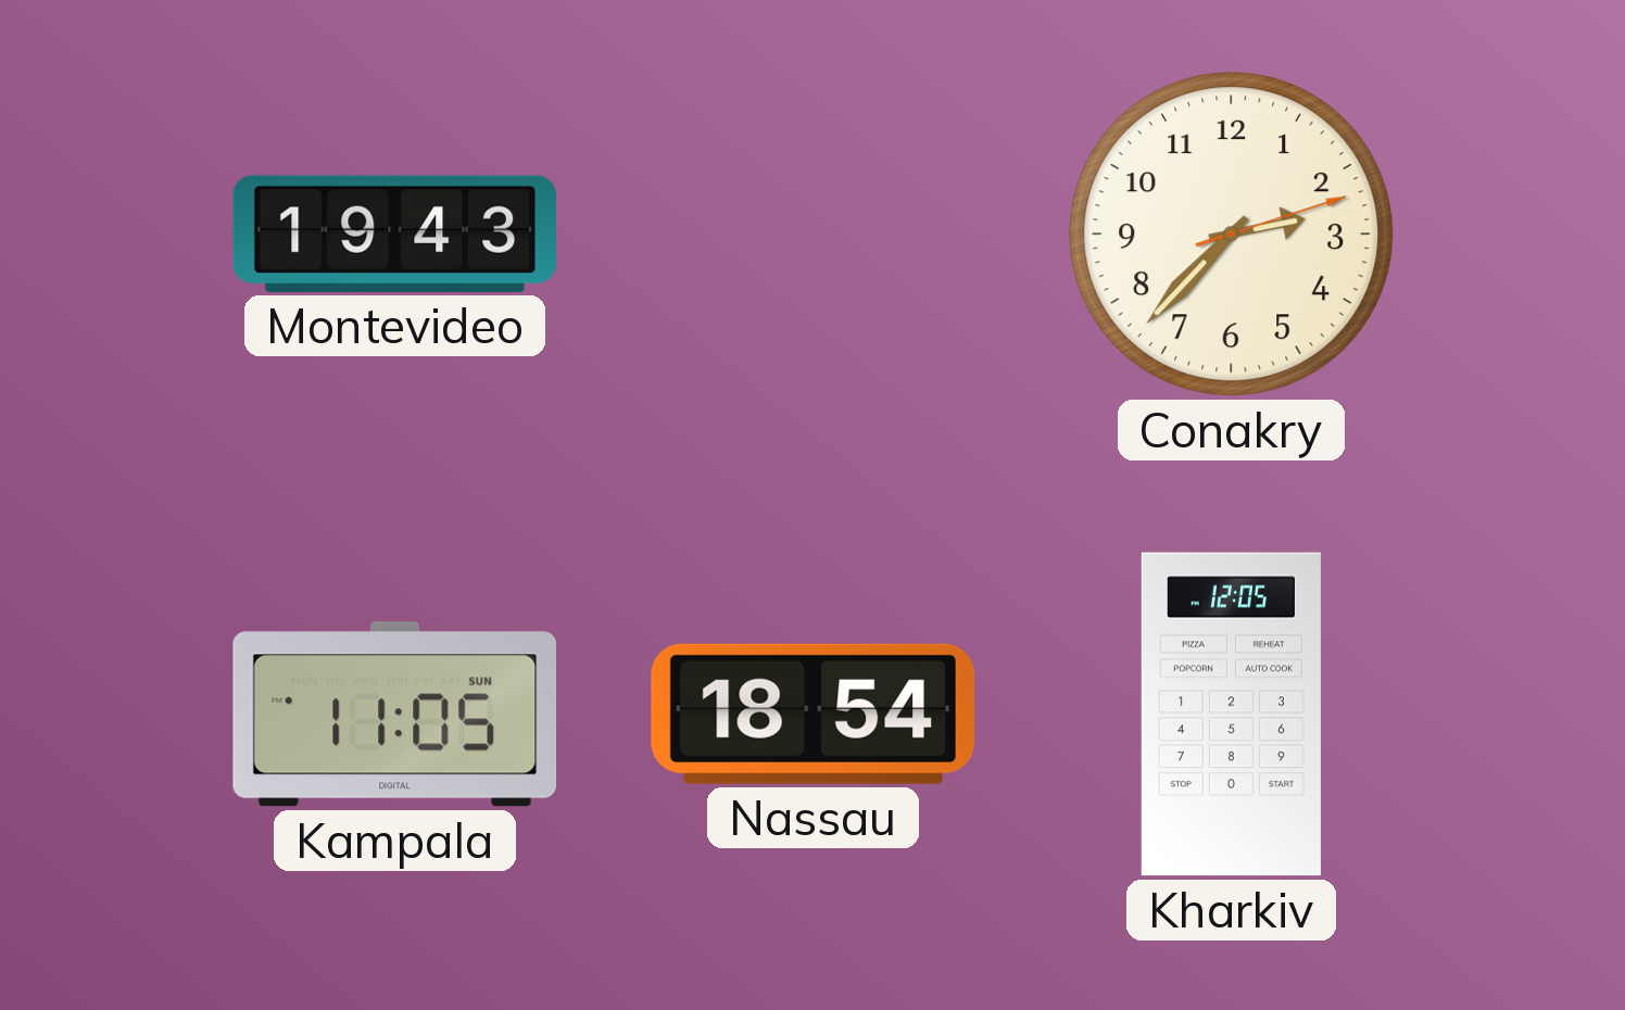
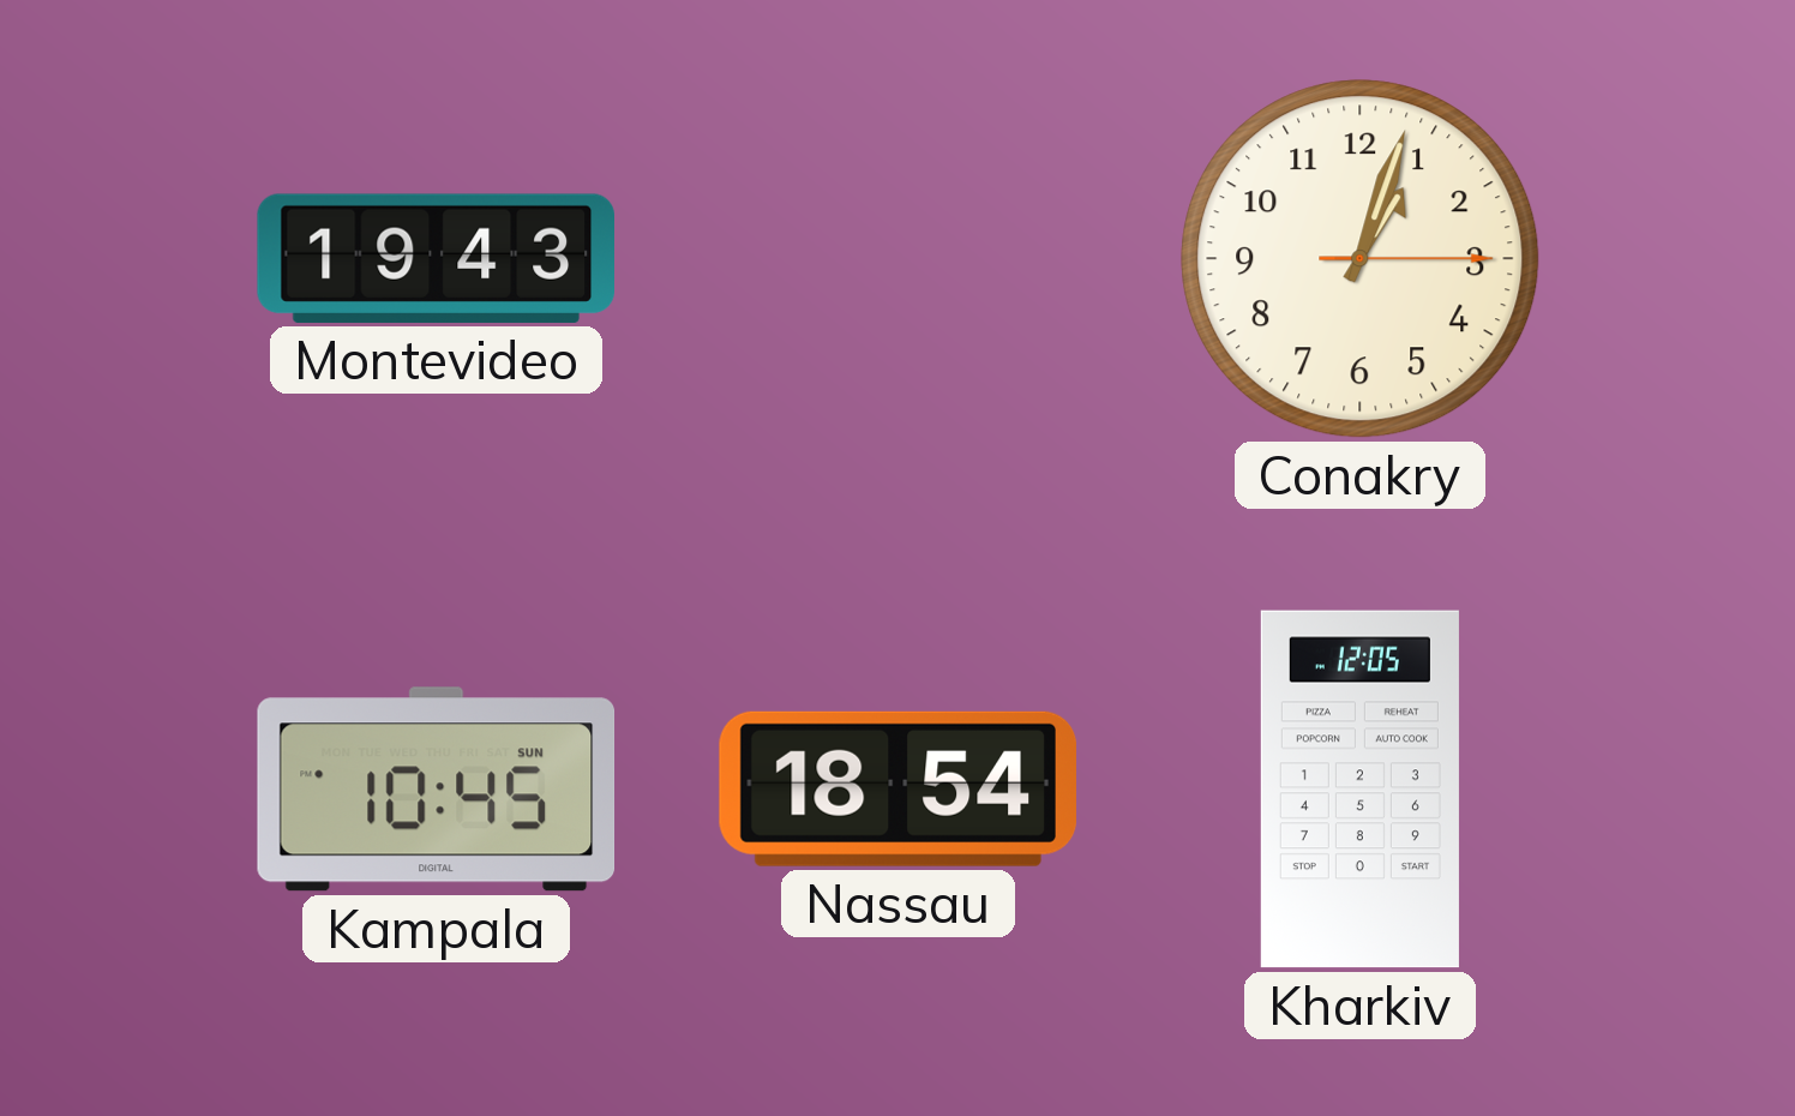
Conakry: 2:37 -> 1:03
Kampala: 11:05 -> 10:45
